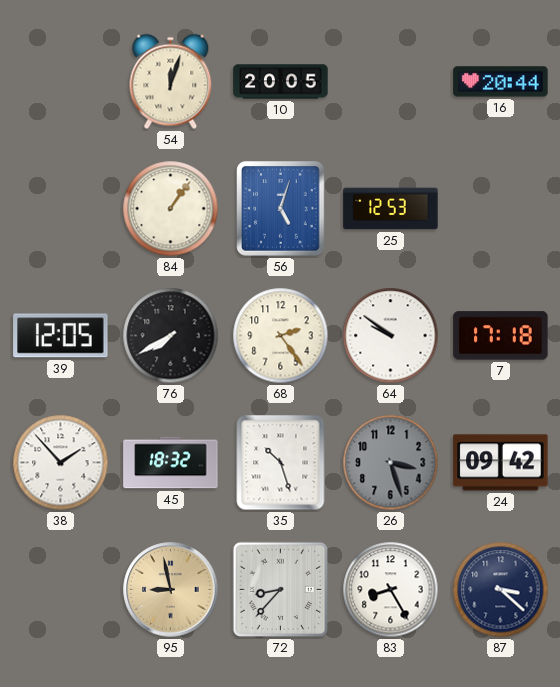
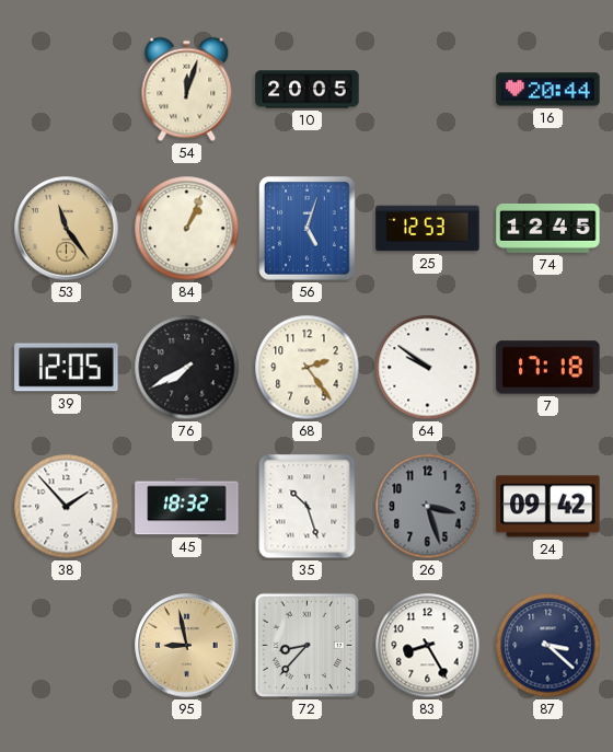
53: none -> 11:24
84: 1:06 -> 1:04
74: none -> 12:45
